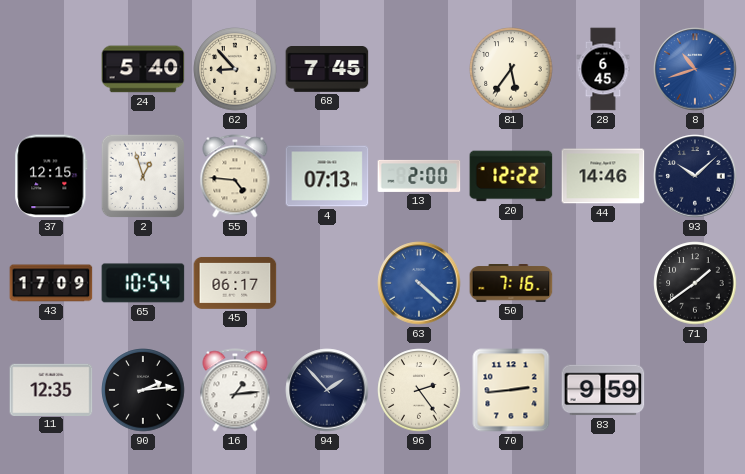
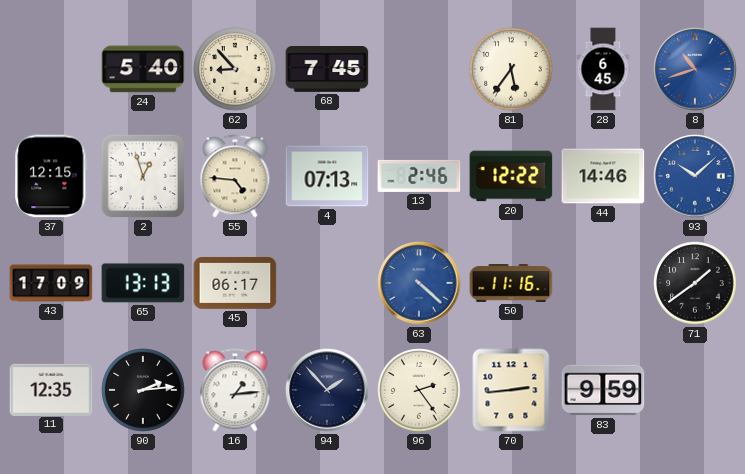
13: 2:00 -> 2:46
93 dial: navy -> blue
65: 10:54 -> 13:13
50: 7:16 -> 11:16
